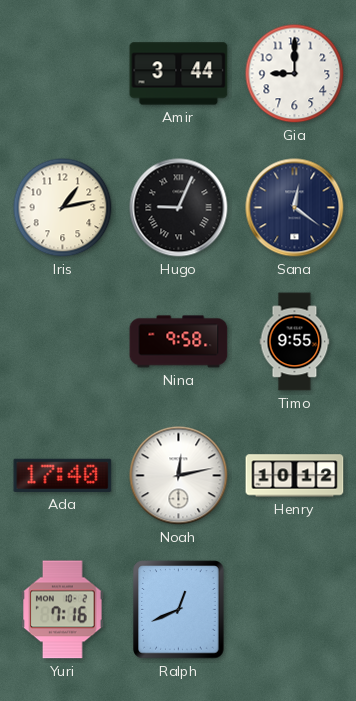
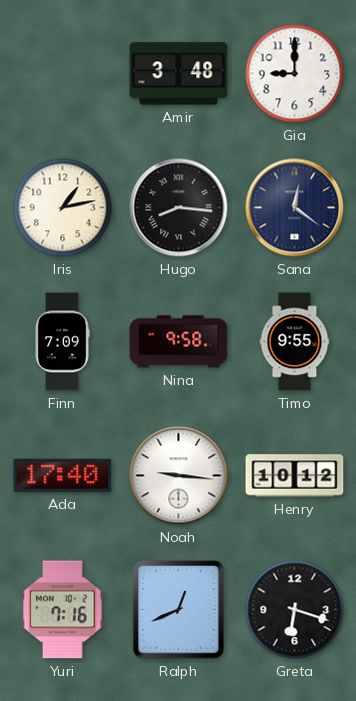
Amir: 3:44 -> 3:48
Hugo: 9:04 -> 8:16
Finn: none -> 7:09
Noah: 12:13 -> 9:16
Greta: none -> 6:18
